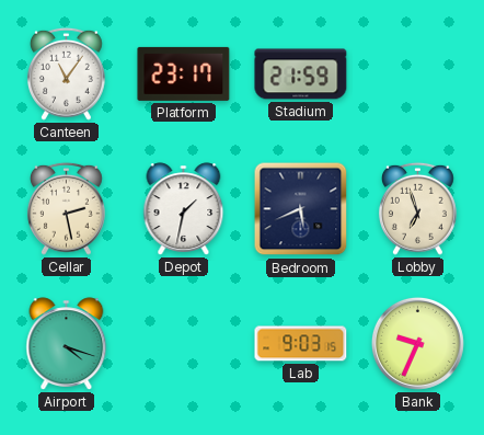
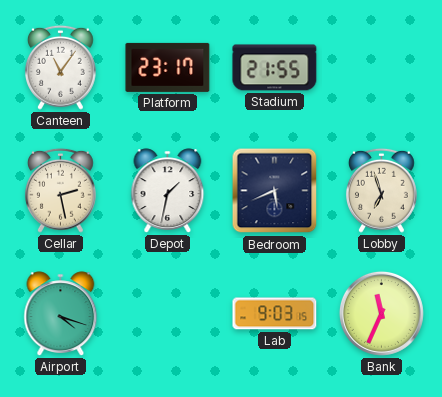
Stadium: 21:59 -> 21:55
Bank: 9:34 -> 11:34
